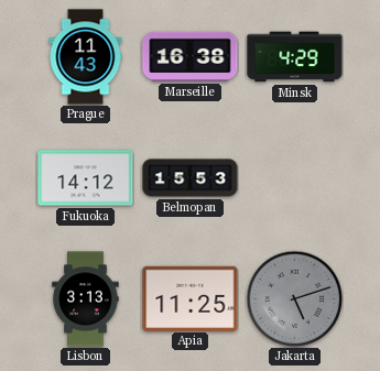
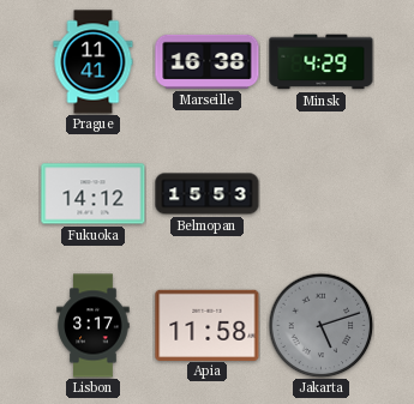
Prague: 11:43 -> 11:41
Lisbon: 3:13 -> 3:17
Apia: 11:25 -> 11:58
